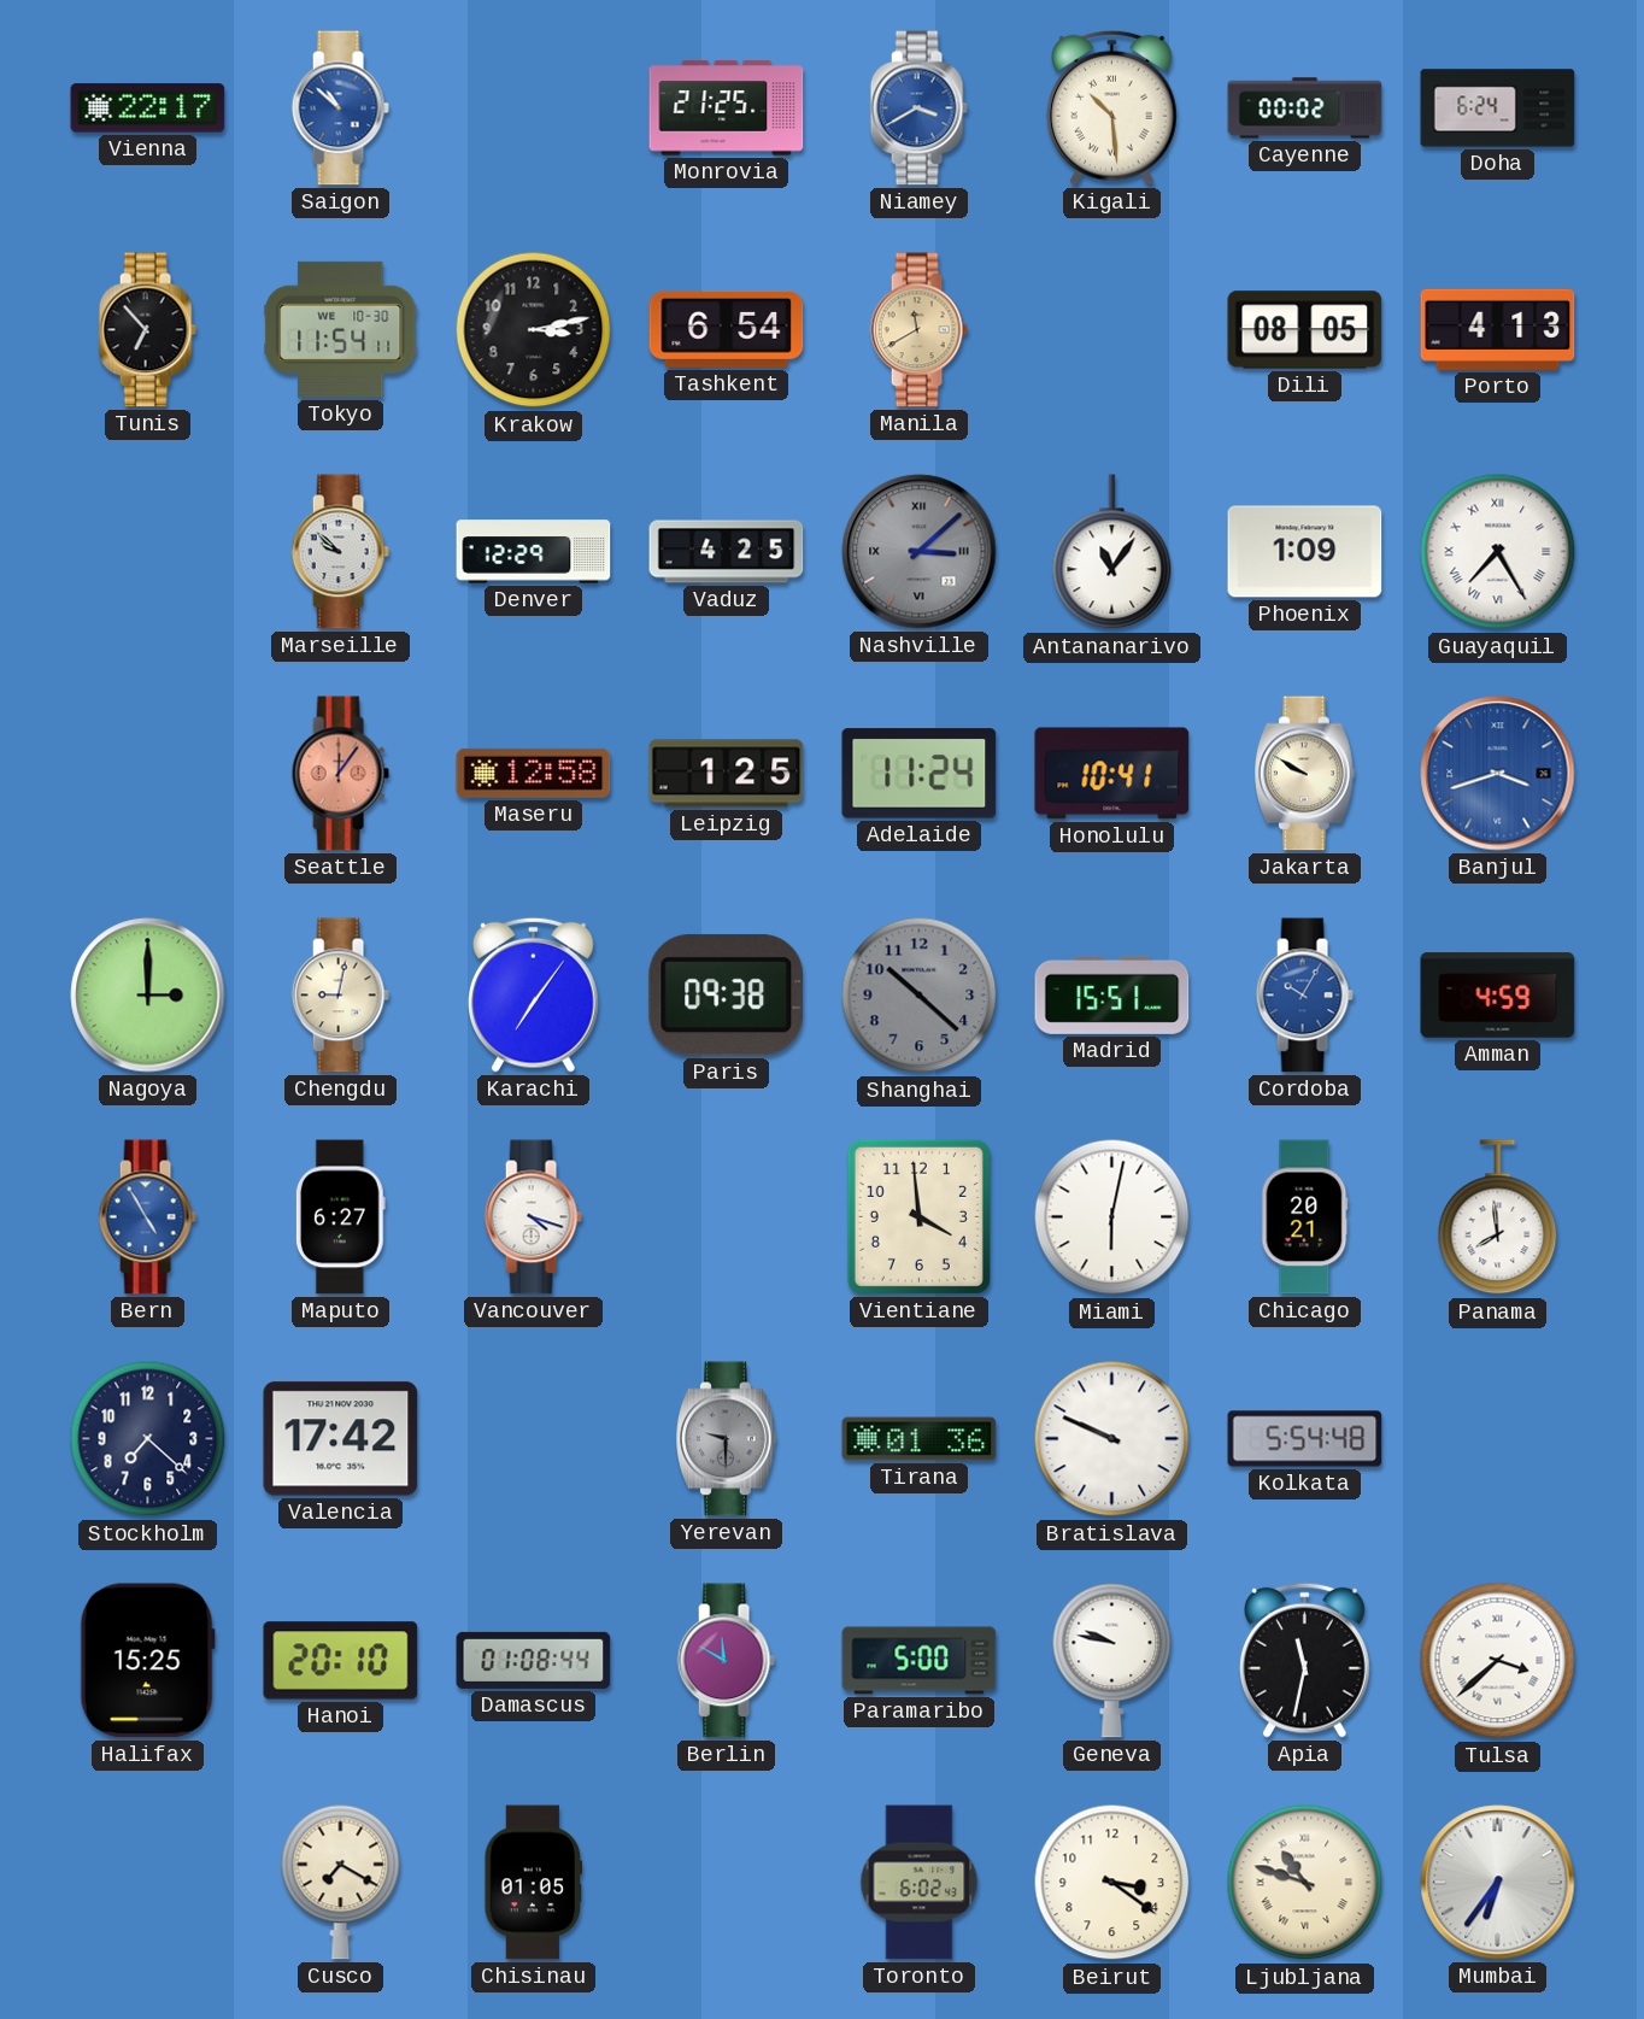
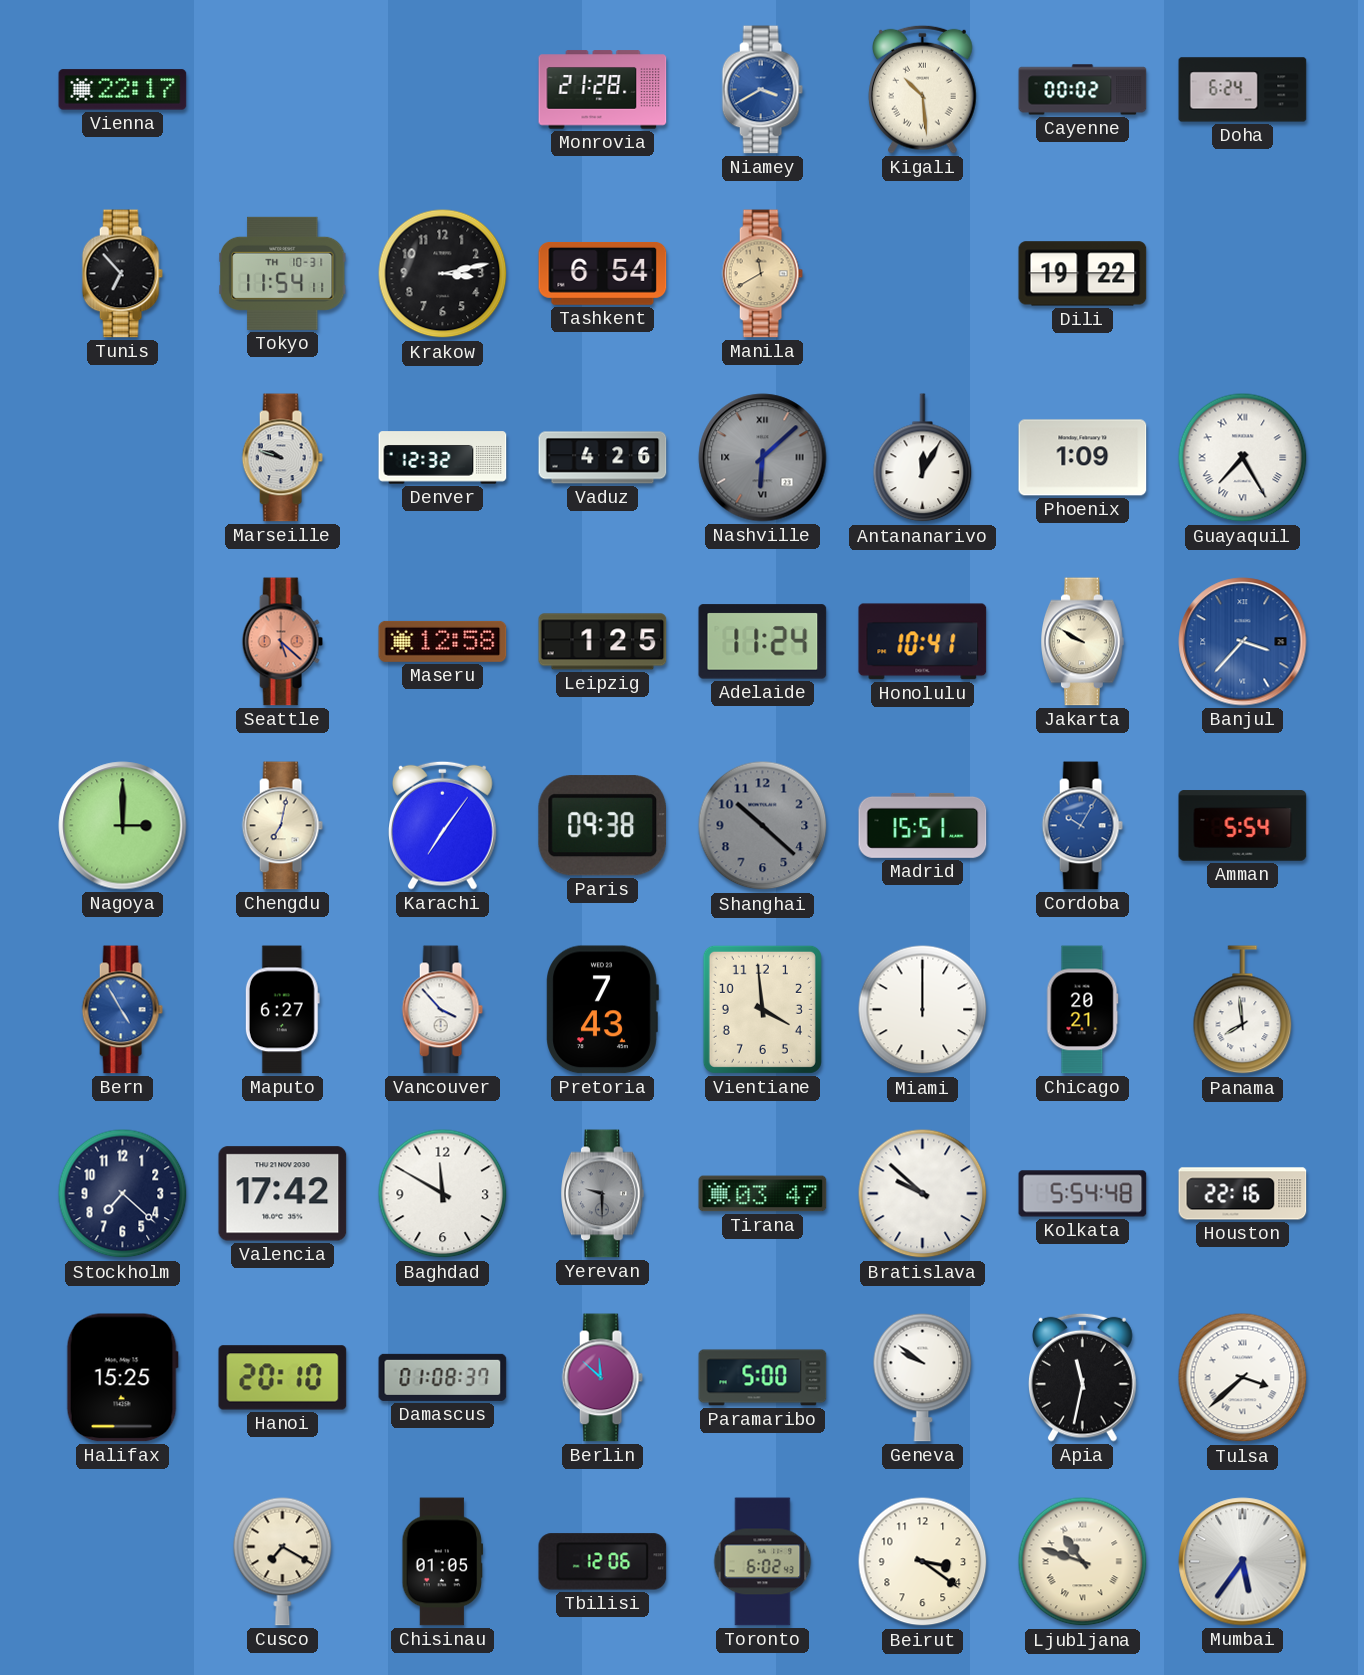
Saigon: 10:52 -> none
Monrovia: 21:25 -> 21:28
Tokyo date: WE 10-30 -> TH 10-31
Dili: 08:05 -> 19:22
Porto: 4:13 -> none
Marseille: 9:52 -> 9:48
Denver: 12:29 -> 12:32
Vaduz: 4:25 -> 4:26
Nashville: 3:08 -> 6:08
Antananarivo: 11:06 -> 12:05
Seattle: 12:06 -> 5:22
Banjul: 3:42 -> 3:37
Chengdu: 9:02 -> 7:02
Amman: 4:59 -> 5:54
Vancouver: 4:18 -> 3:53
Pretoria: none -> 7:43
Miami: 6:02 -> 12:00
Baghdad: none -> 11:50
Tirana: 01:36 -> 03:47
Bratislava: 9:49 -> 9:52
Houston: none -> 22:16
Damascus: 01:08:44 -> 01:08:37
Berlin: 11:50 -> 11:52
Geneva: 9:47 -> 9:51
Tbilisi: none -> 12:06
Mumbai: 6:36 -> 5:36
